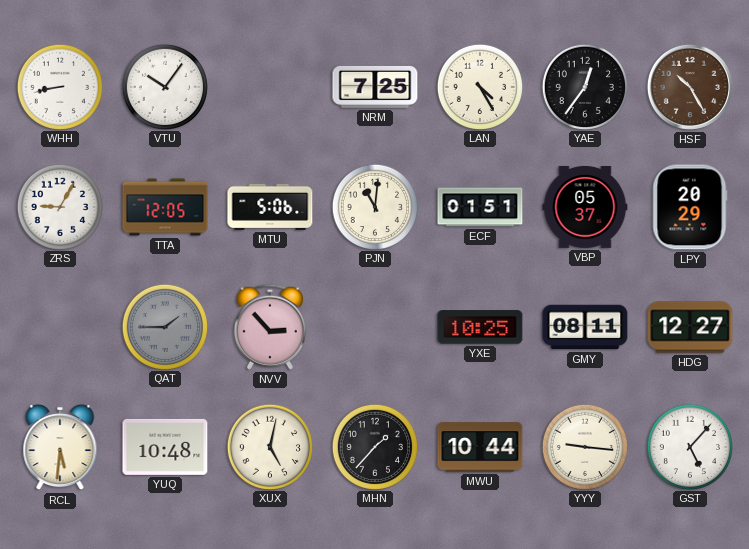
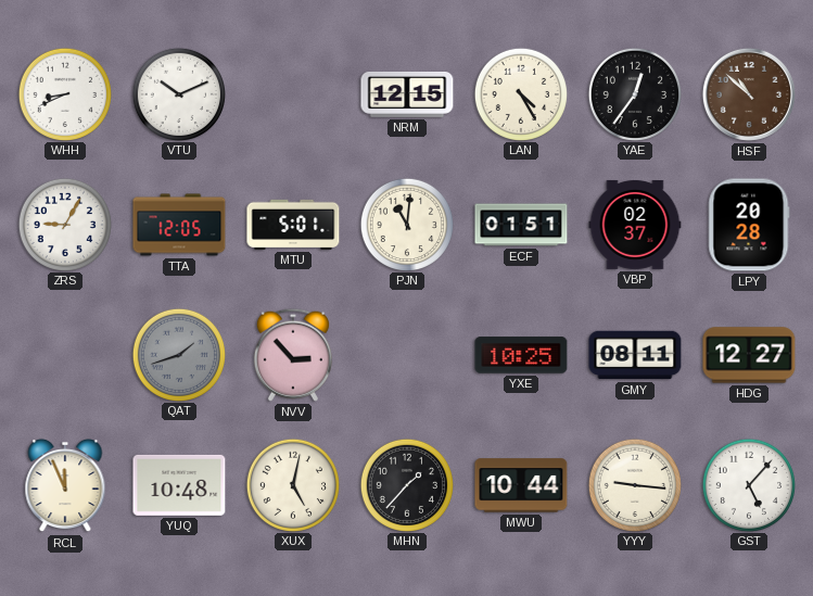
WHH: 8:43 -> 8:41
VTU: 10:06 -> 10:11
NRM: 7:25 -> 12:15
HSF: 10:25 -> 10:52
MTU: 5:06 -> 5:01
VBP: 05:37 -> 02:37
LPY: 20:29 -> 20:28
QAT: 1:45 -> 1:42
RCL: 5:31 -> 11:56
